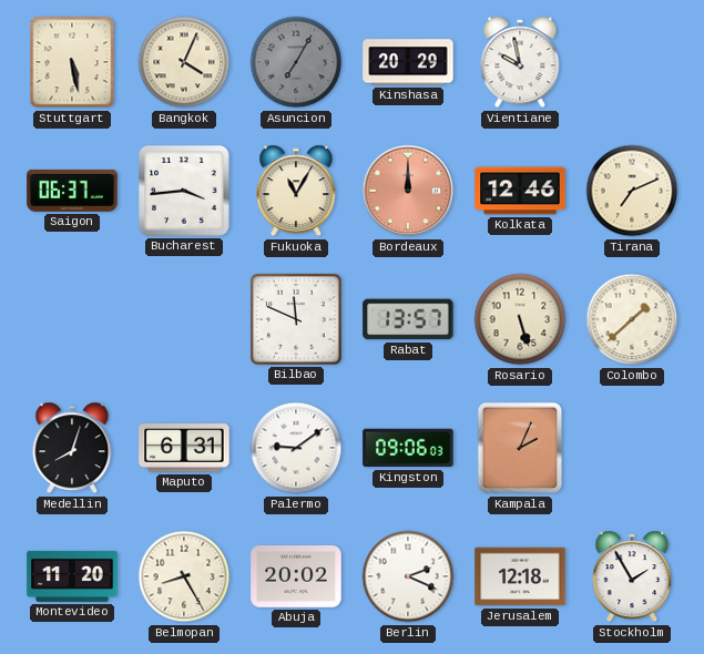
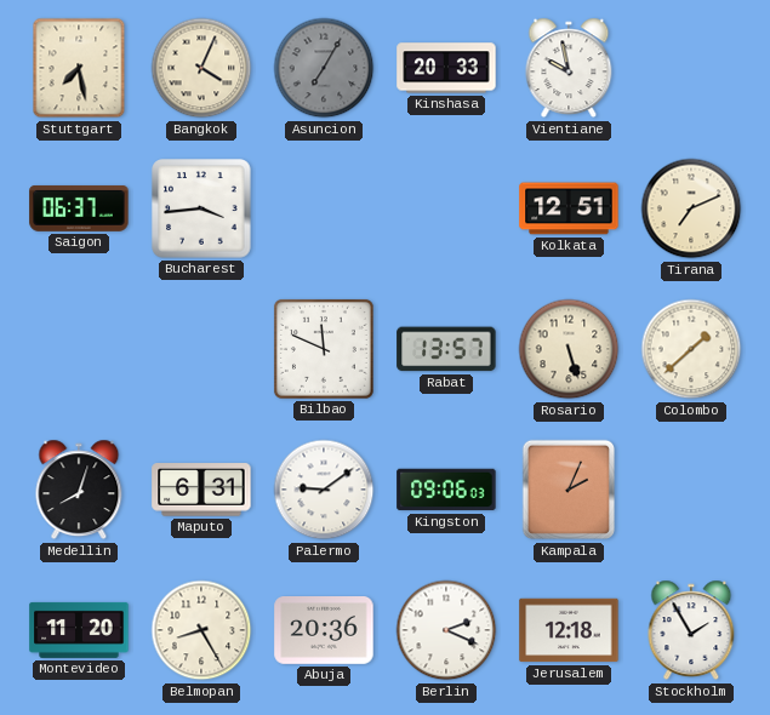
Stuttgart: 5:28 -> 7:28
Kinshasa: 20:29 -> 20:33
Fukuoka: 11:05 -> none
Bordeaux: 12:00 -> none
Kolkata: 12:46 -> 12:51
Abuja: 20:02 -> 20:36
